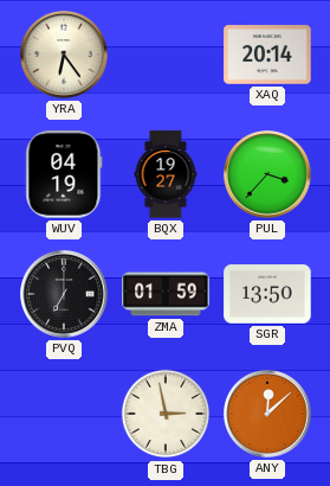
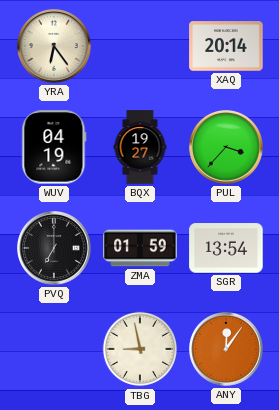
SGR: 13:50 -> 13:54
TBG: 2:58 -> 8:58
ANY: 12:08 -> 12:06
